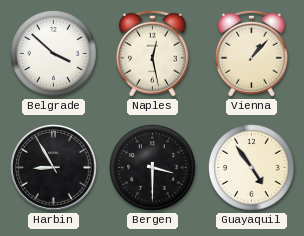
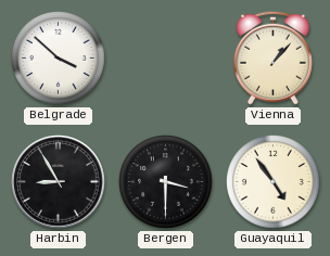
Naples: 12:28 -> none
